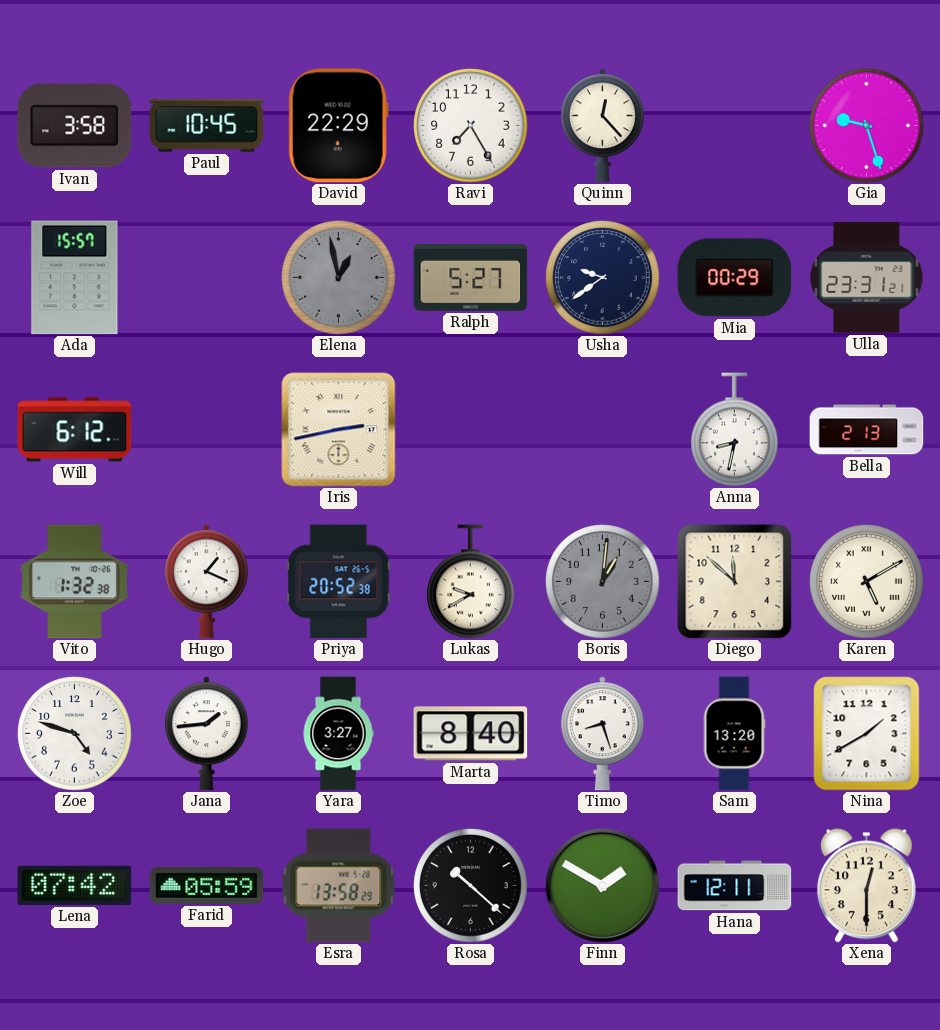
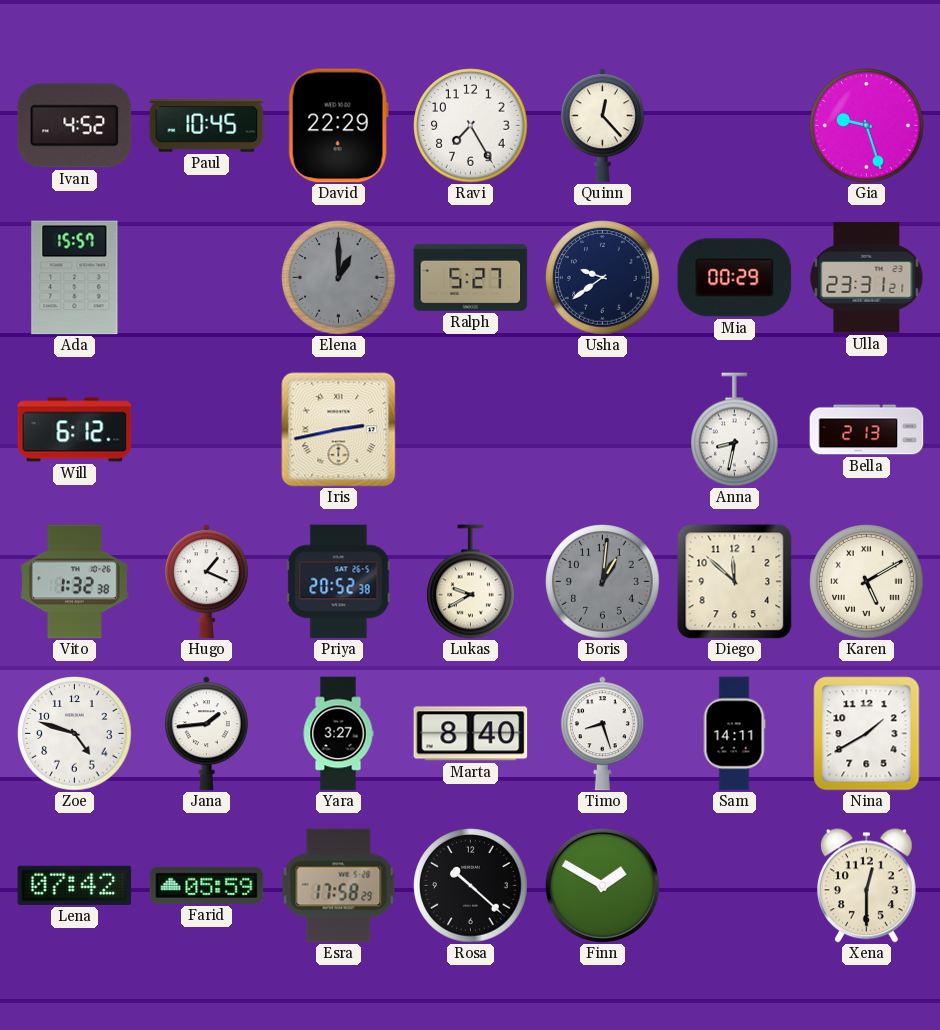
Ivan: 3:58 -> 4:52
Elena: 12:58 -> 1:00
Sam: 13:20 -> 14:11
Esra: 13:58 -> 17:58
Hana: 12:11 -> none
